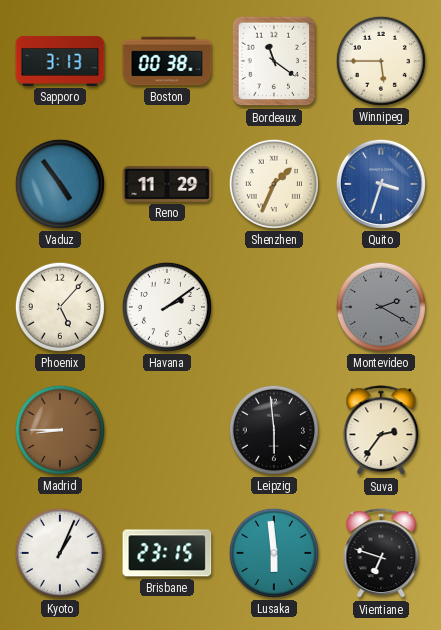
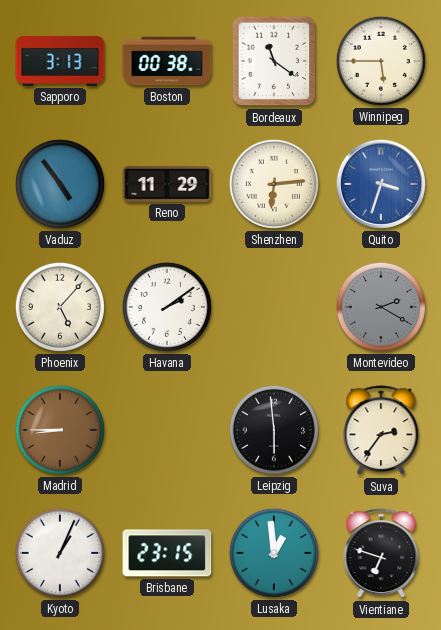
Shenzhen: 1:34 -> 6:14
Lusaka: 5:59 -> 12:59
